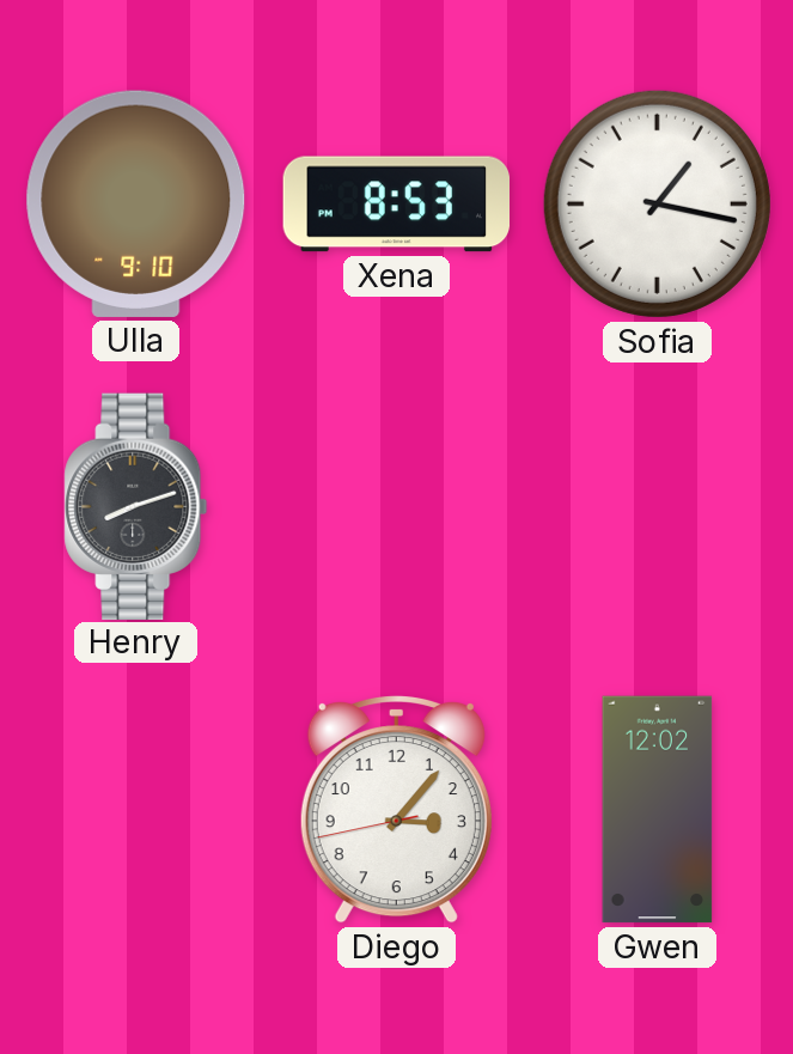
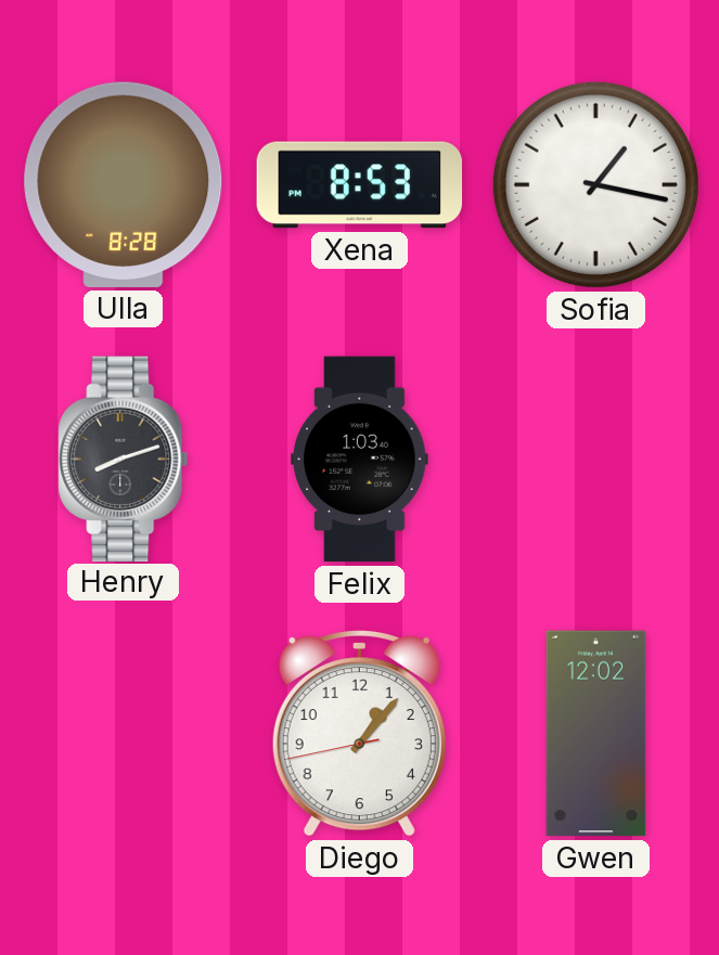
Ulla: 9:10 -> 8:28
Felix: none -> 1:03
Diego: 3:06 -> 1:06
